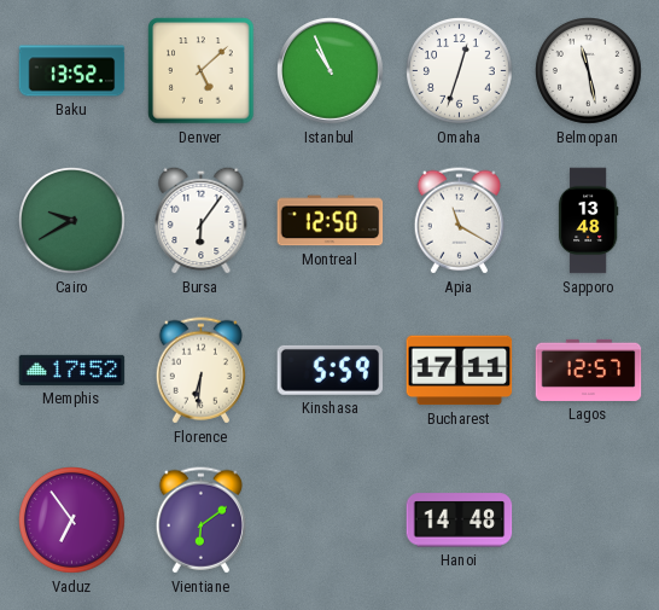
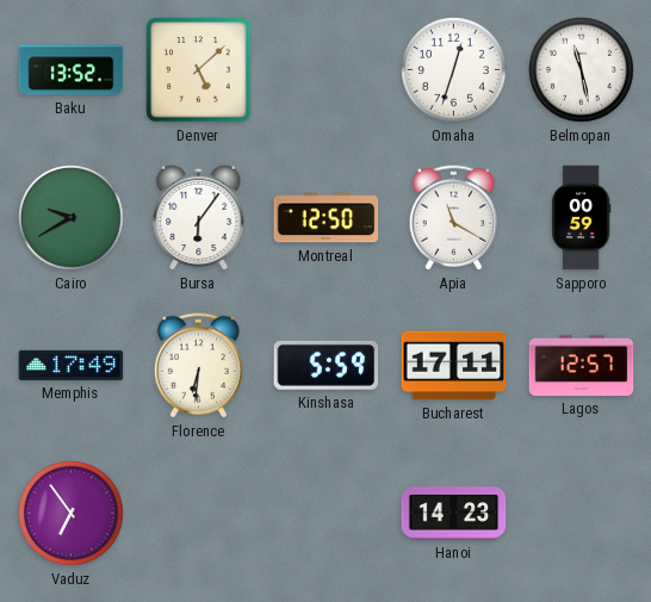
Istanbul: 10:56 -> none
Sapporo: 13:48 -> 00:59
Memphis: 17:52 -> 17:49
Vientiane: 6:09 -> none
Hanoi: 14:48 -> 14:23
